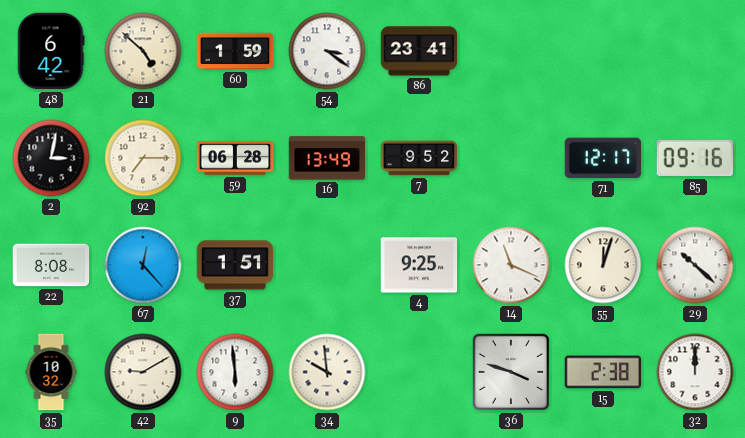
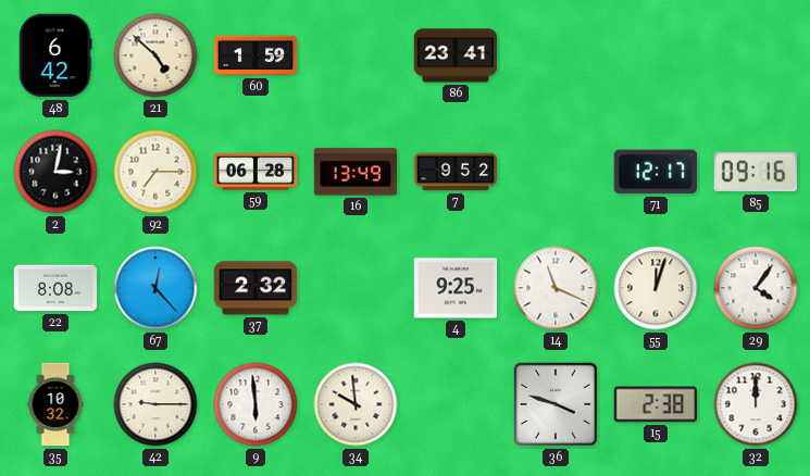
54: 3:21 -> none
37: 1:51 -> 2:32
29: 10:22 -> 4:06
42: 9:10 -> 9:15
